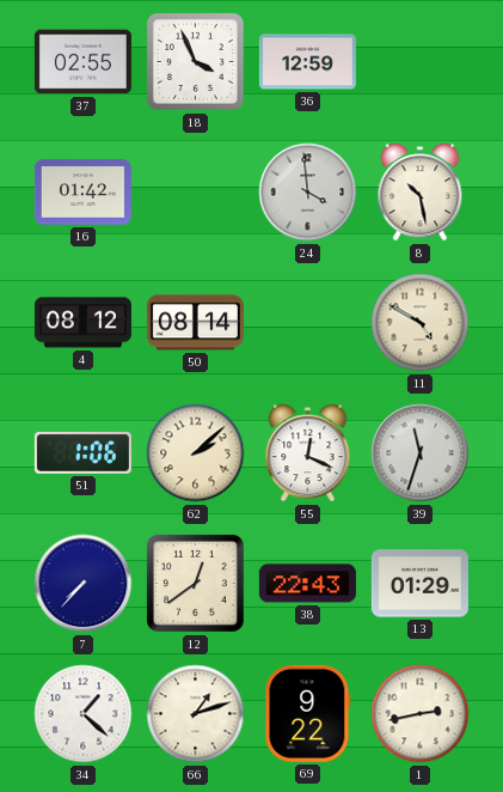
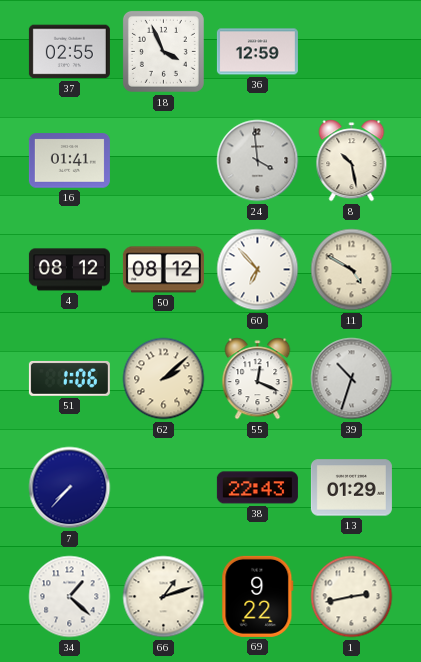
16: 01:42 -> 01:41
50: 08:14 -> 08:12
60: none -> 6:53
39: 11:33 -> 10:33
12: 12:39 -> none
